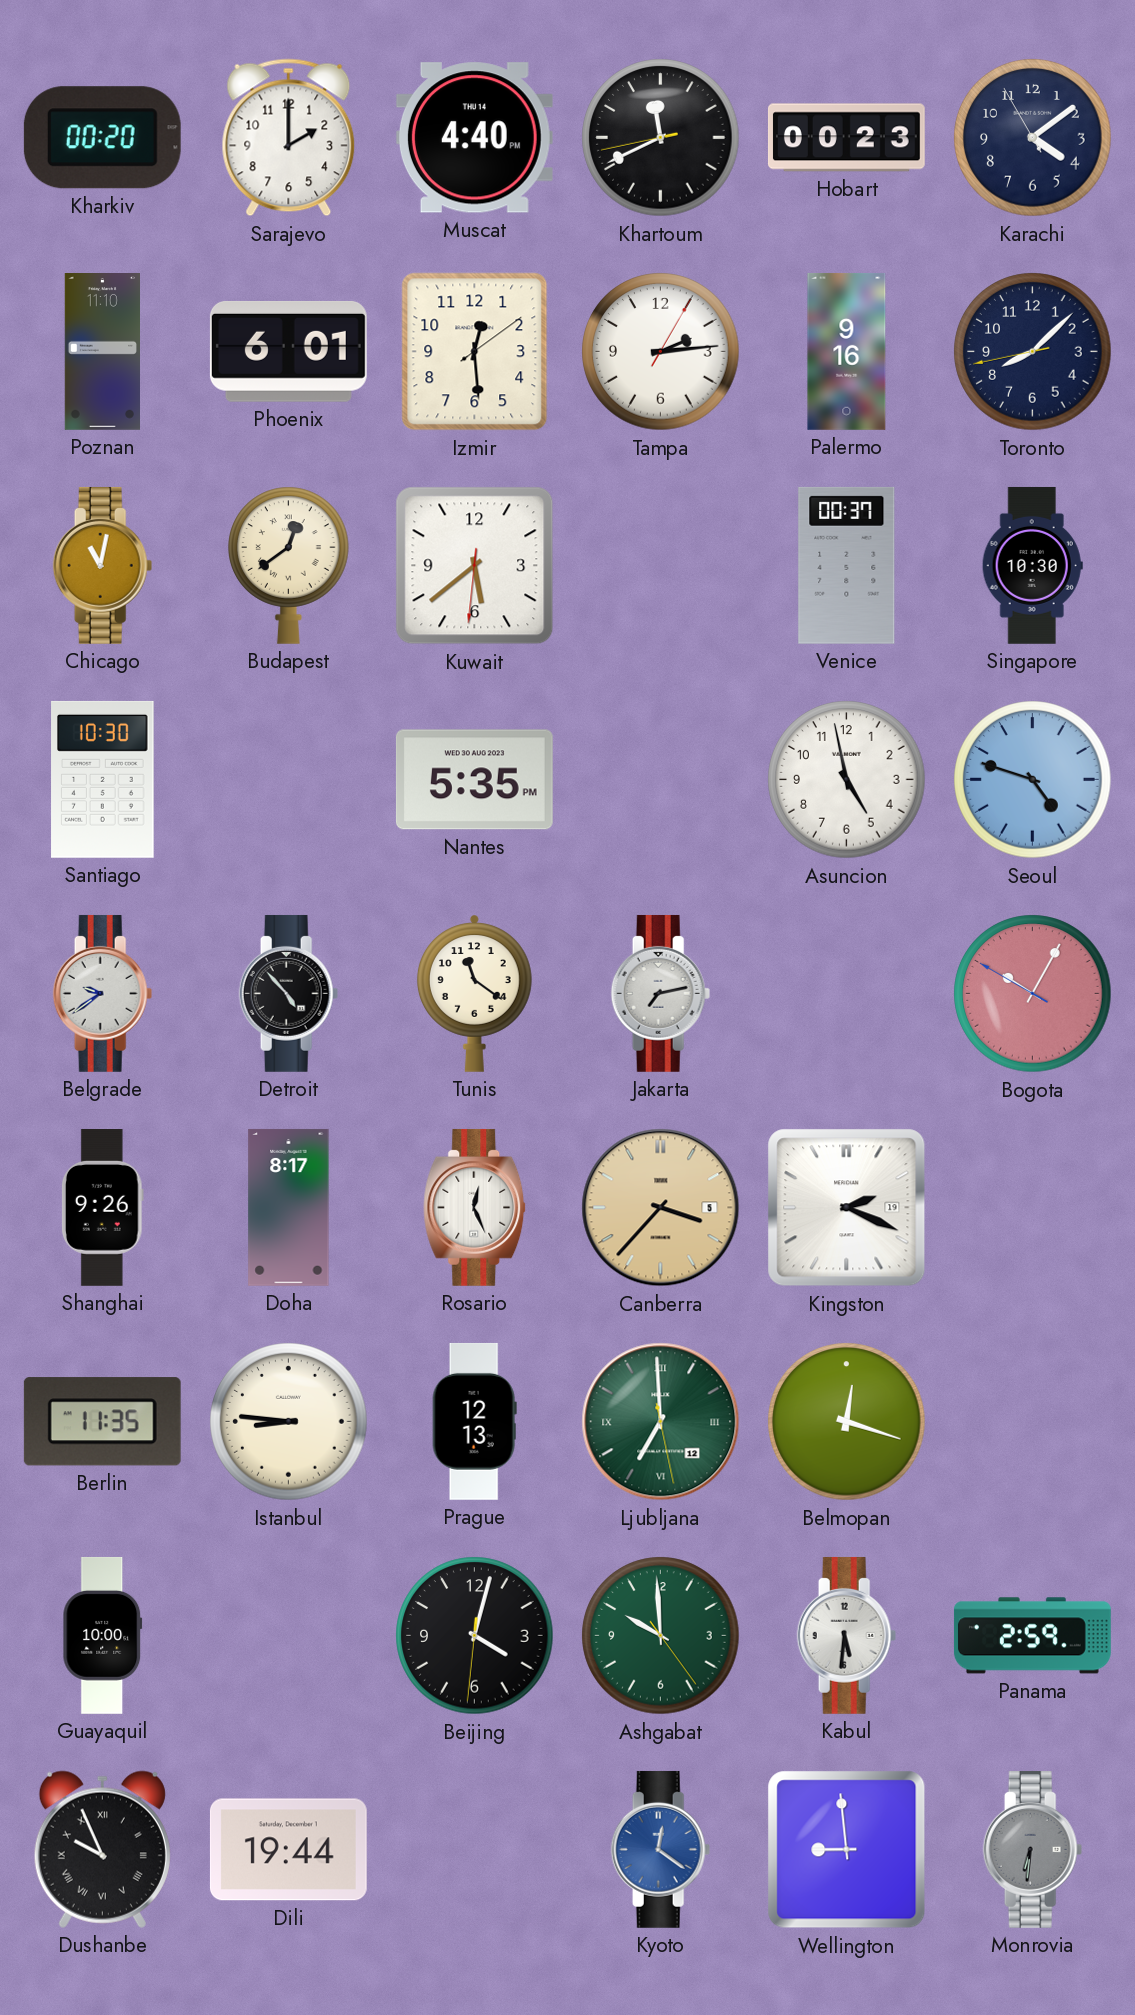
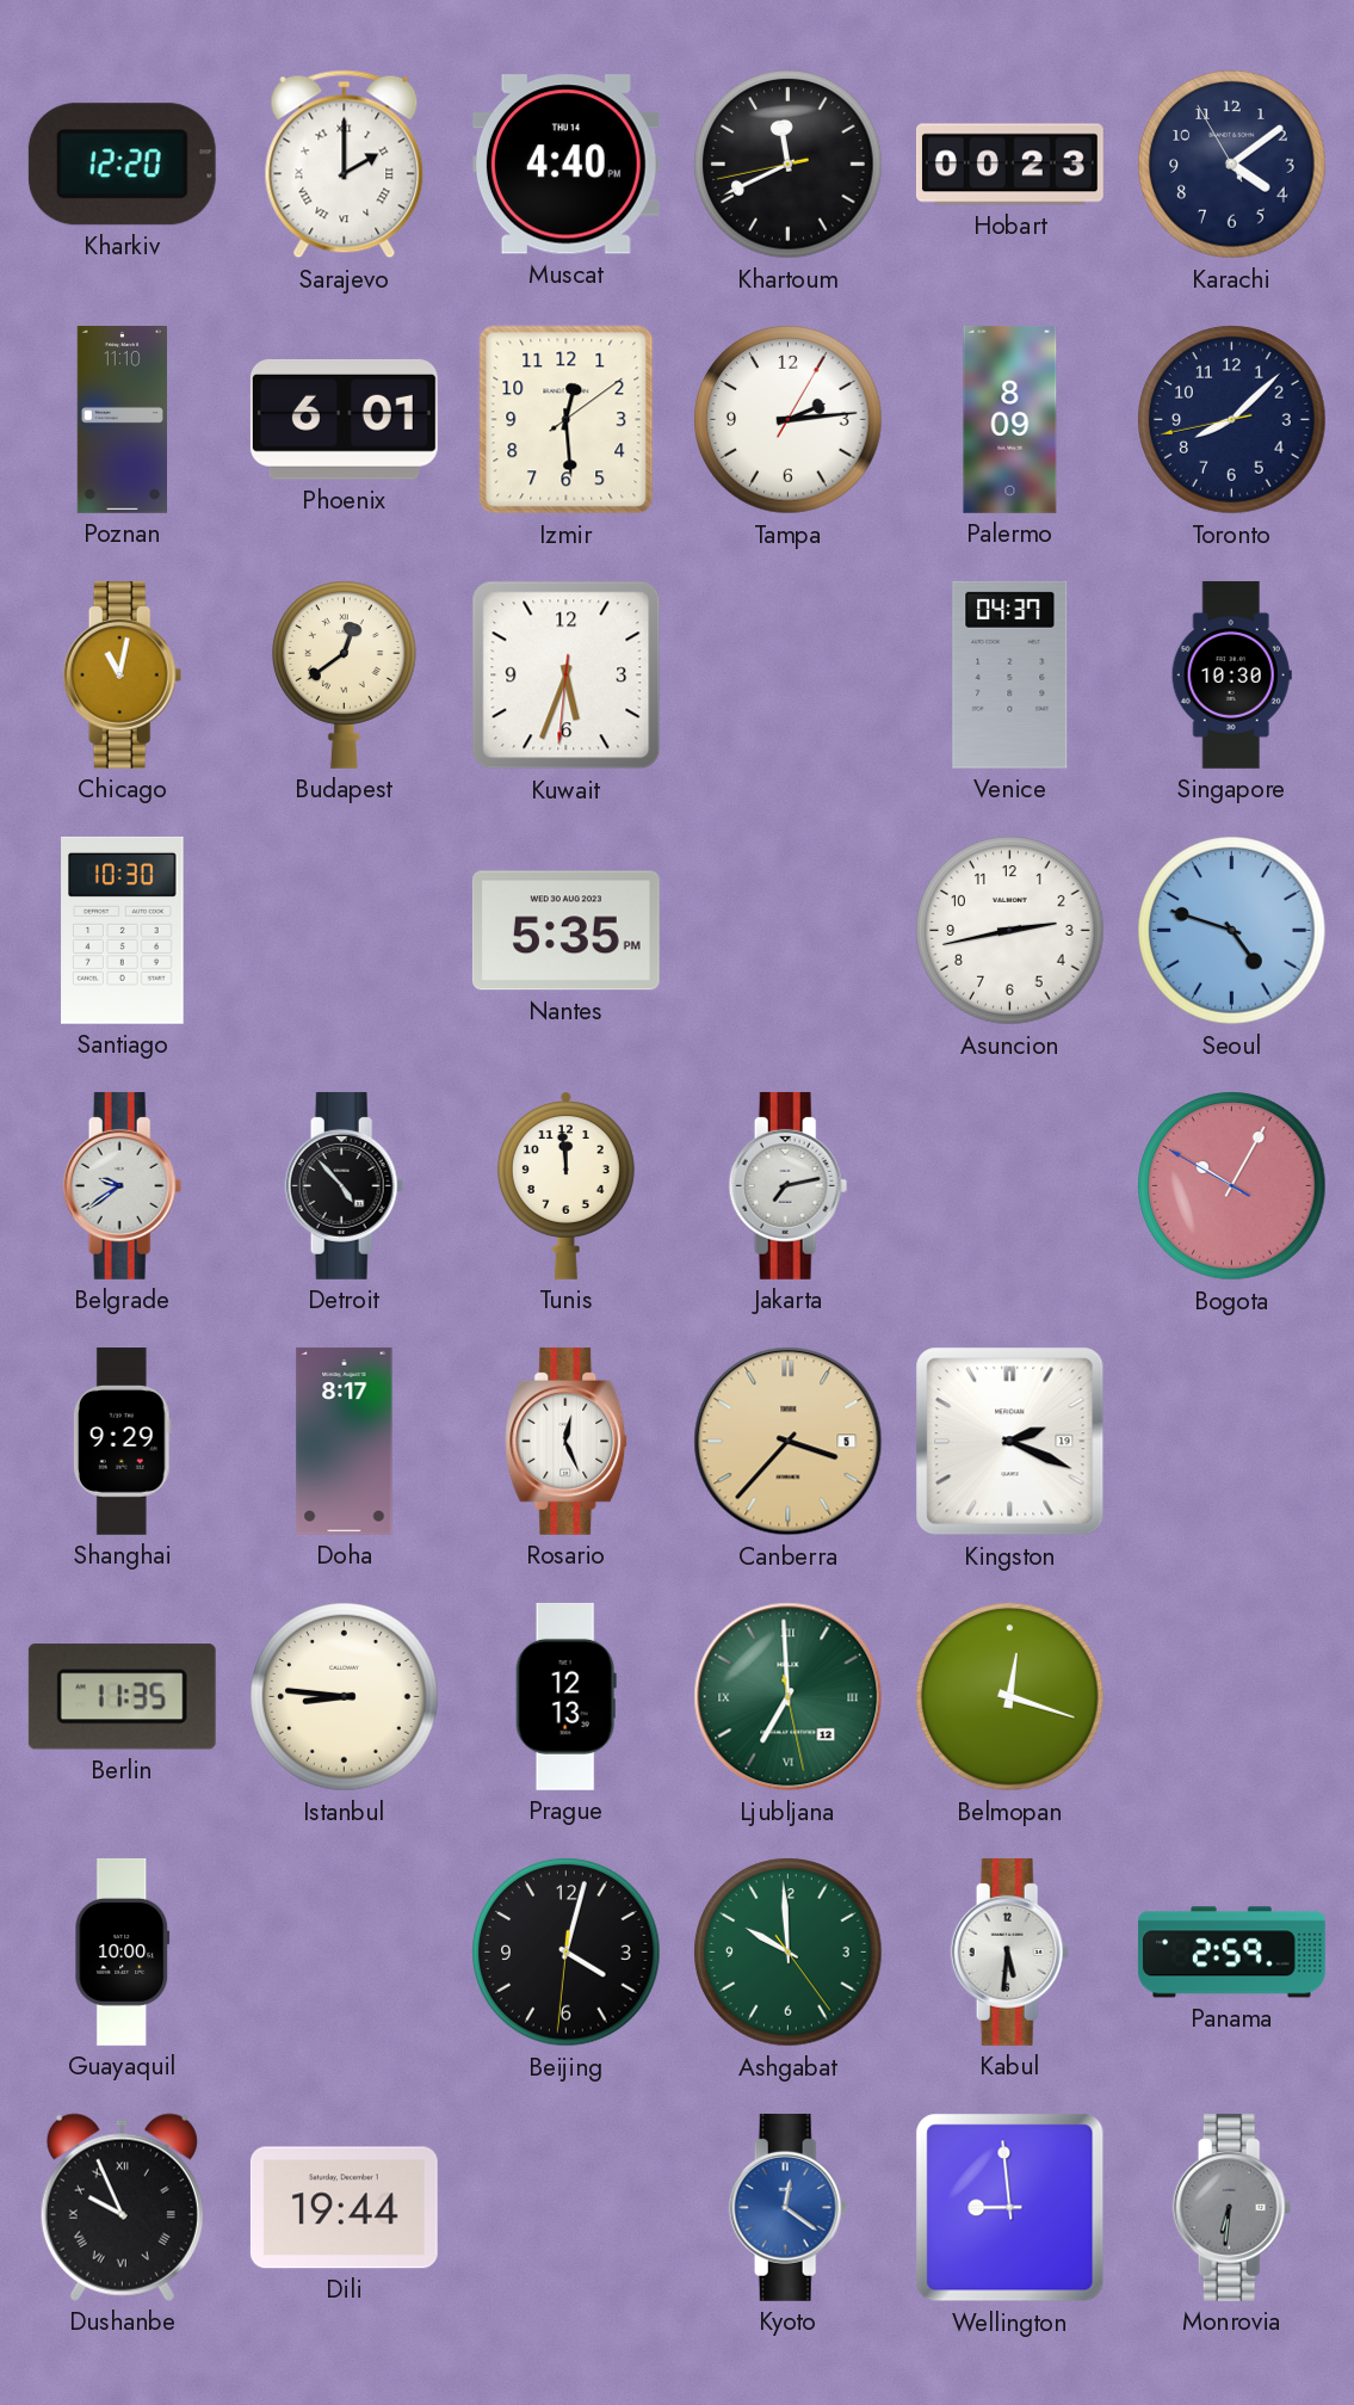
Kharkiv: 00:20 -> 12:20
Sarajevo numerals: Arabic -> Roman
Palermo: 9:16 -> 8:09
Kuwait: 5:38 -> 5:33
Venice: 00:37 -> 04:37
Asuncion: 4:58 -> 2:43
Tunis: 11:21 -> 11:59
Shanghai: 9:26 -> 9:29
